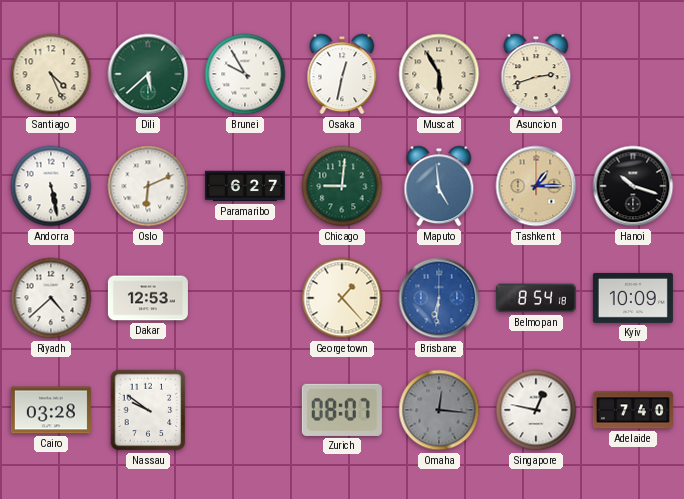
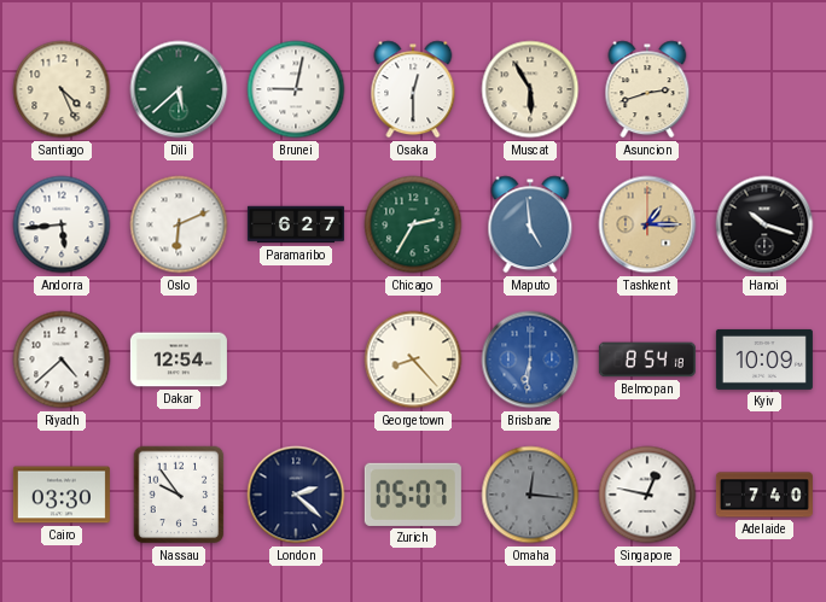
Brunei: 9:55 -> 9:02
Osaka: 12:32 -> 12:30
Andorra: 5:28 -> 5:44
Chicago: 9:01 -> 2:35
Dakar: 12:53 -> 12:54
Georgetown: 1:23 -> 8:23
Cairo: 03:28 -> 03:30
Nassau: 9:51 -> 9:54
London: none -> 2:22
Zurich: 08:07 -> 05:07
